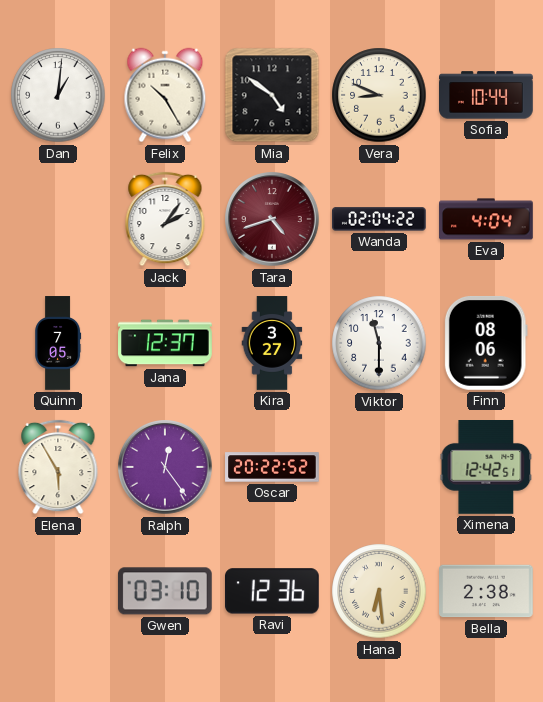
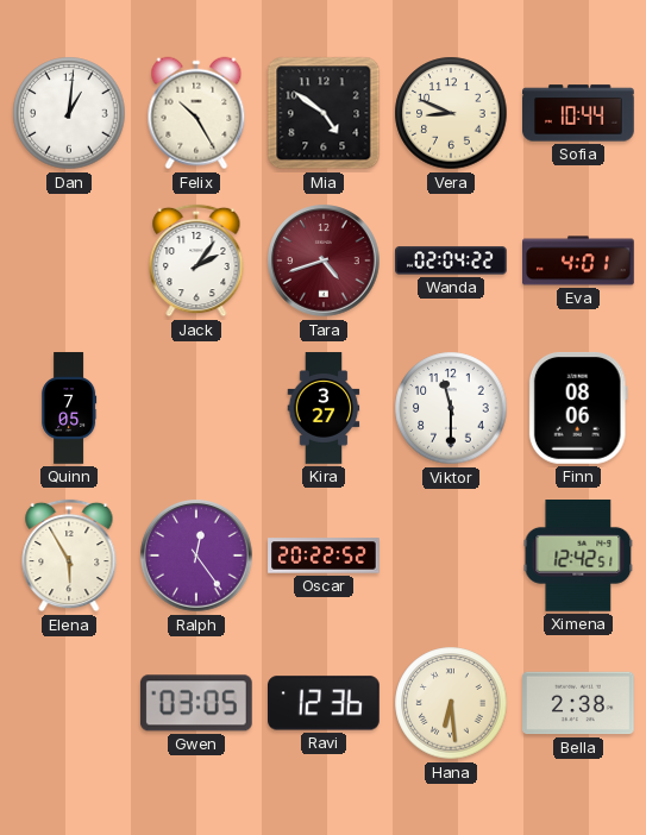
Eva: 4:04 -> 4:01
Jana: 12:37 -> none
Gwen: 03:10 -> 03:05
